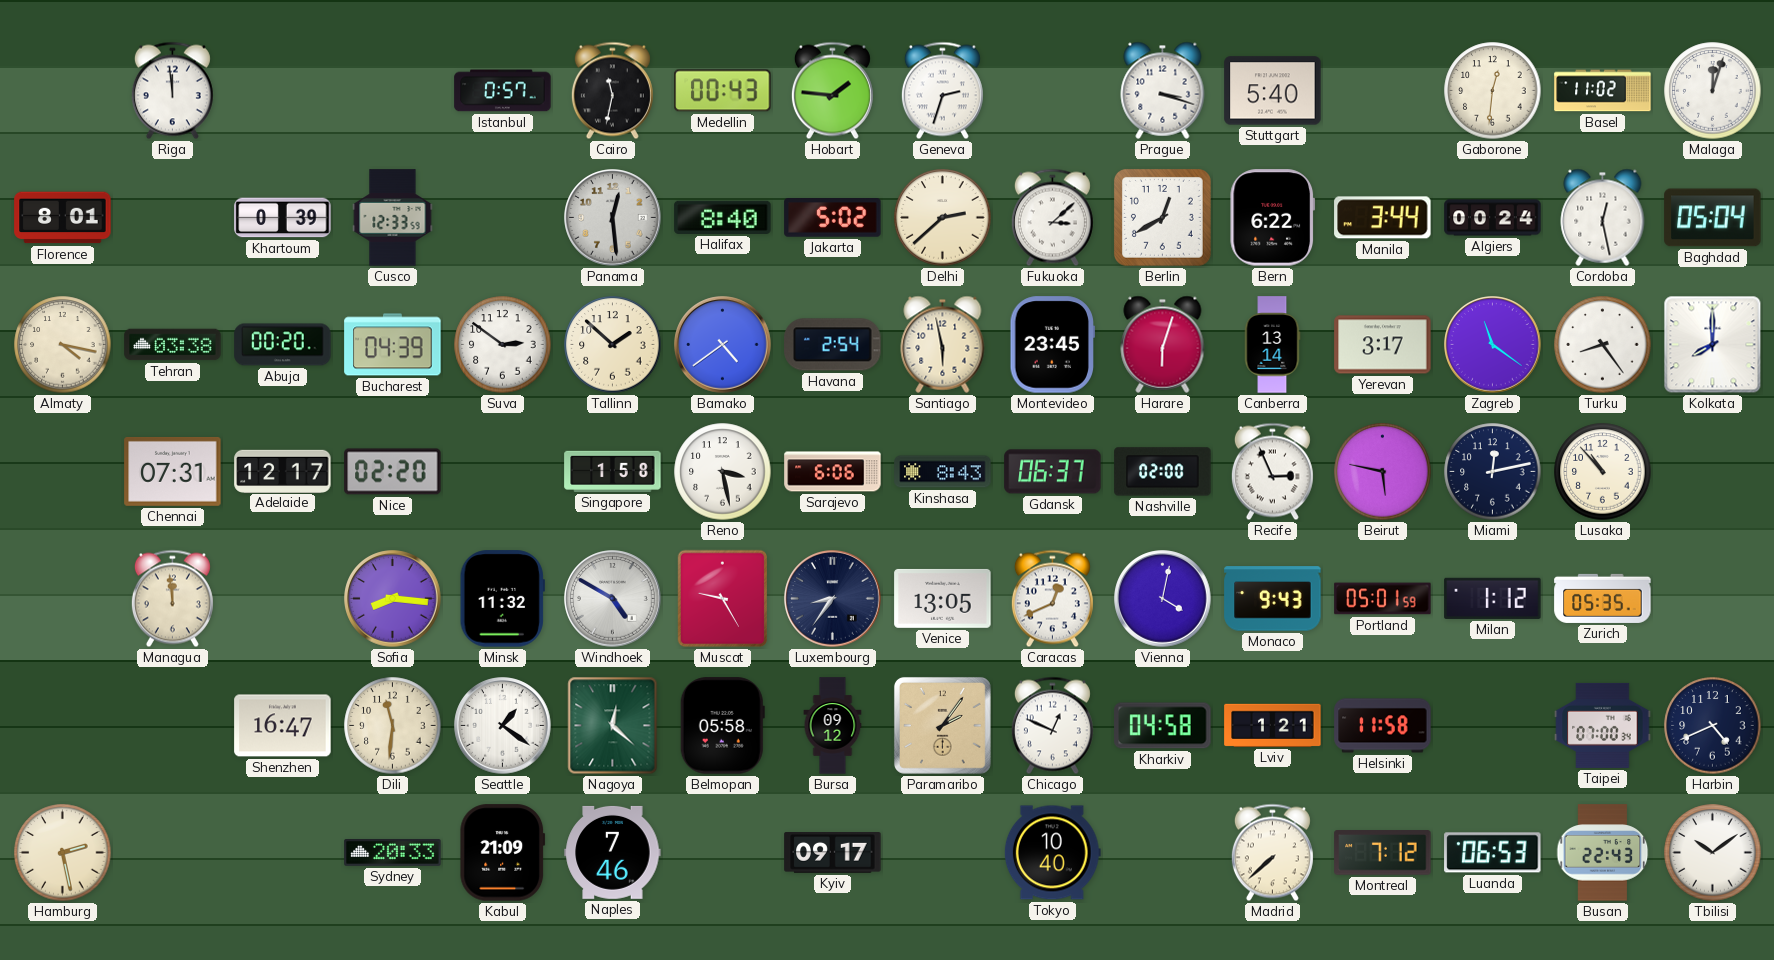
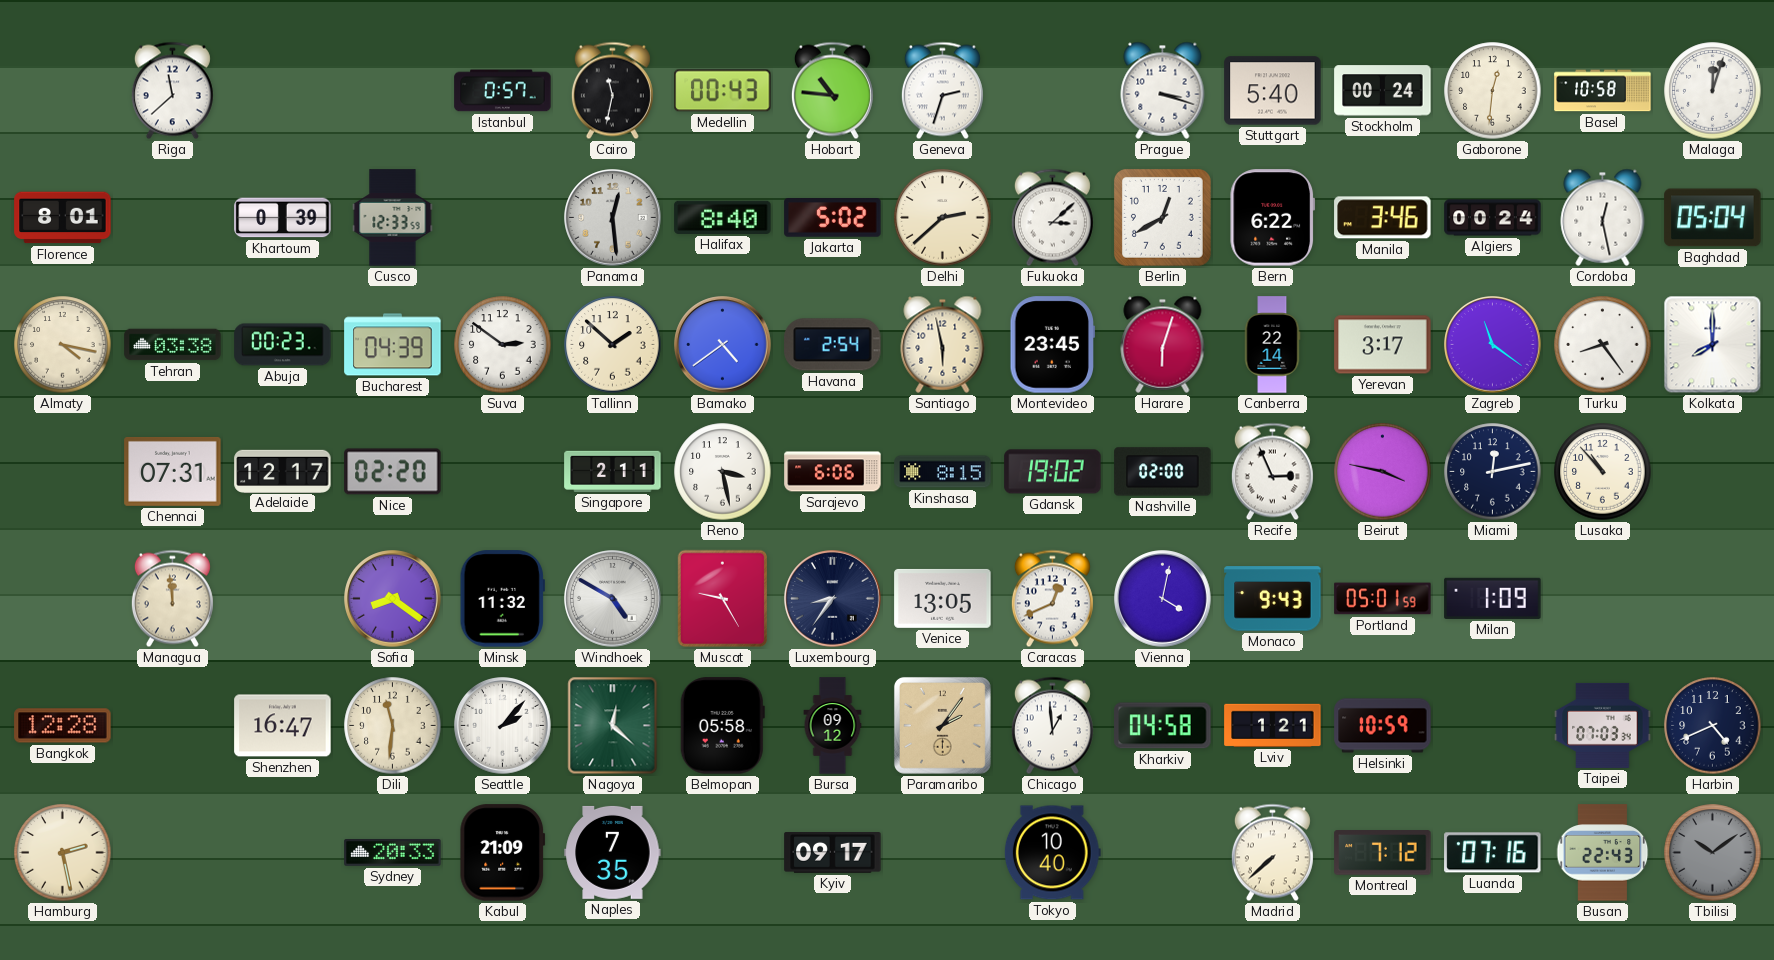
Riga: 11:59 -> 11:38
Hobart: 1:46 -> 10:46
Stockholm: none -> 00:24
Basel: 11:02 -> 10:58
Manila: 3:44 -> 3:46
Abuja: 00:20 -> 00:23
Canberra: 13:14 -> 22:14
Singapore: 1:58 -> 2:11
Kinshasa: 8:43 -> 8:15
Gdansk: 06:37 -> 19:02
Beirut: 5:47 -> 3:47
Sofia: 8:16 -> 8:21
Milan: 1:12 -> 1:09
Zurich: 05:35 -> none
Bangkok: none -> 12:28
Seattle: 1:21 -> 2:07
Chicago: 12:49 -> 12:59
Helsinki: 11:58 -> 10:59
Taipei: 07:00 -> 07:03
Naples: 7:46 -> 7:35
Luanda: 06:53 -> 07:16
Tbilisi dial: white -> grey
